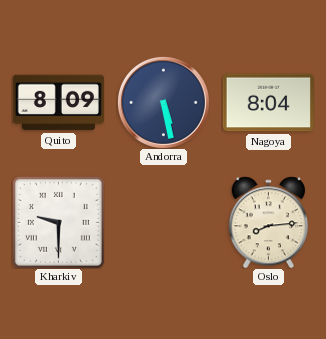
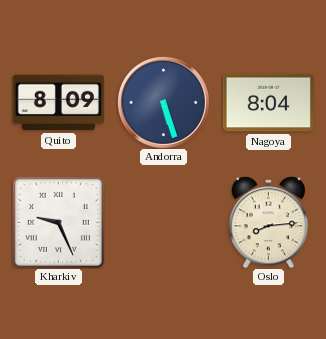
Andorra: 5:28 -> 5:27
Kharkiv: 9:30 -> 9:26
